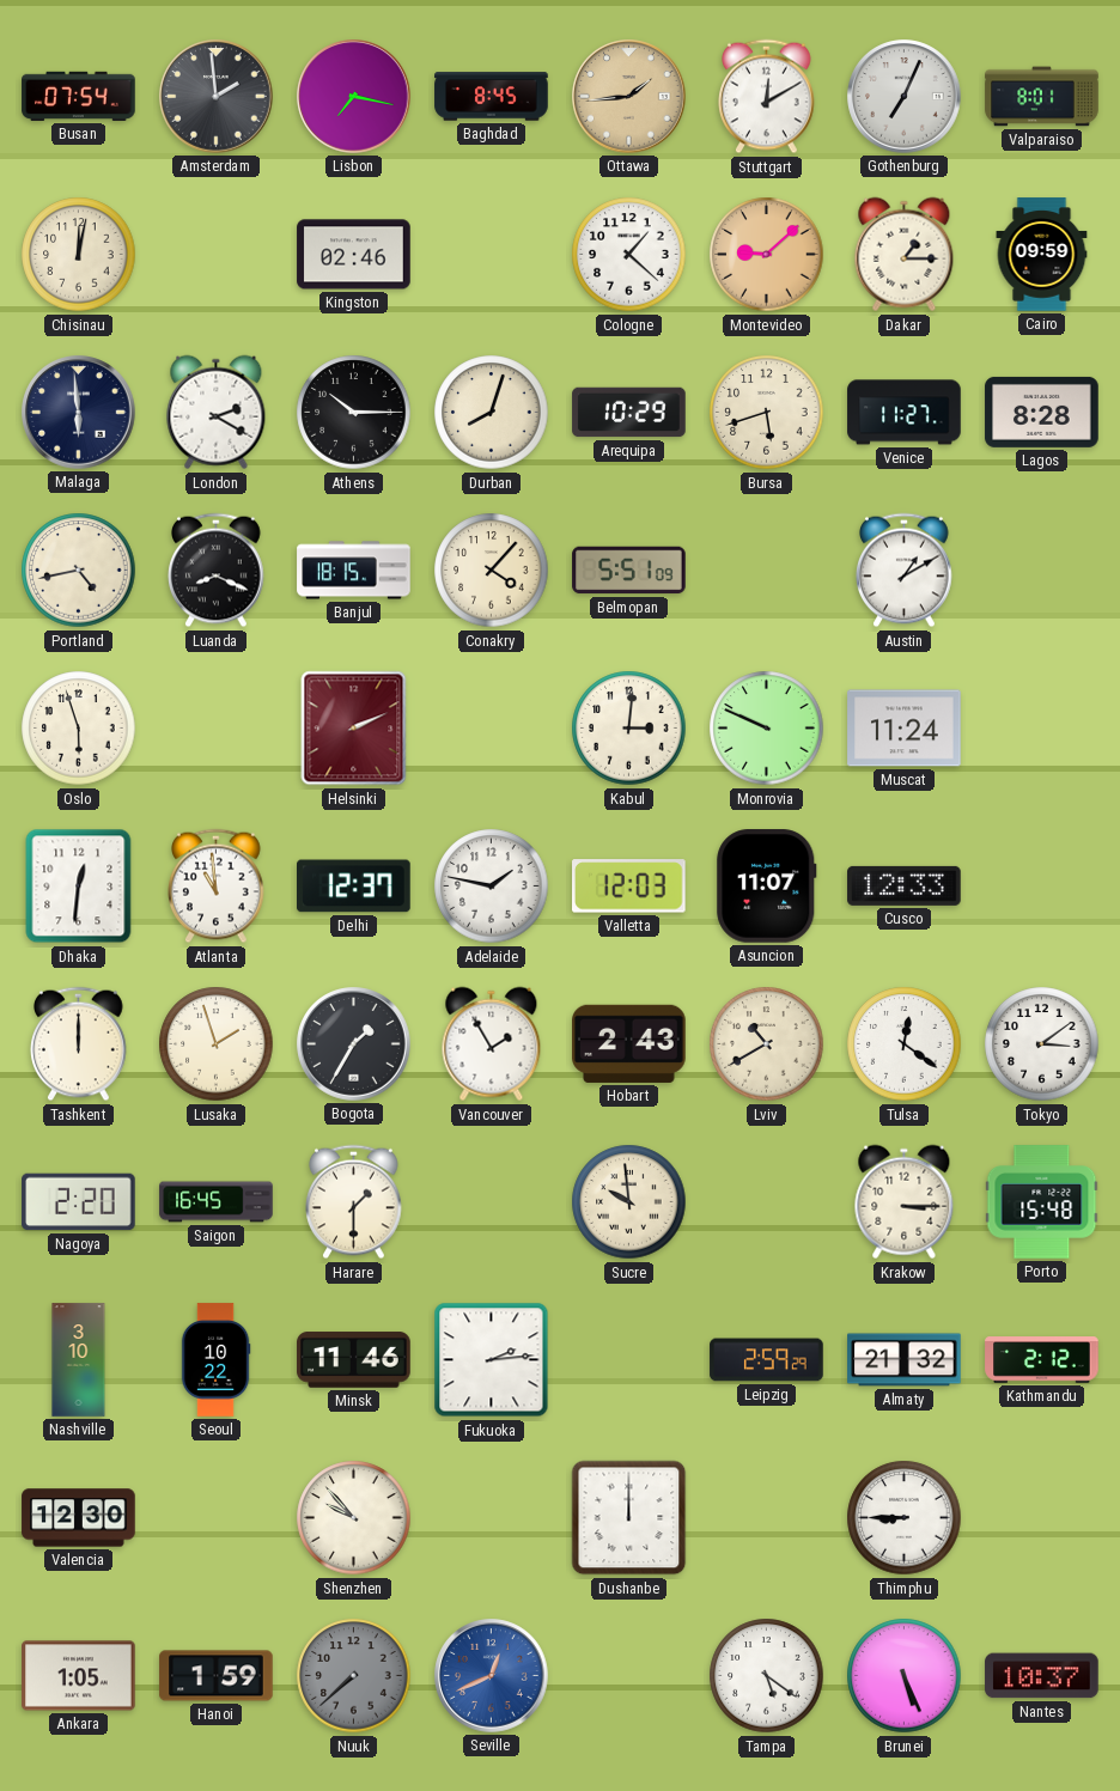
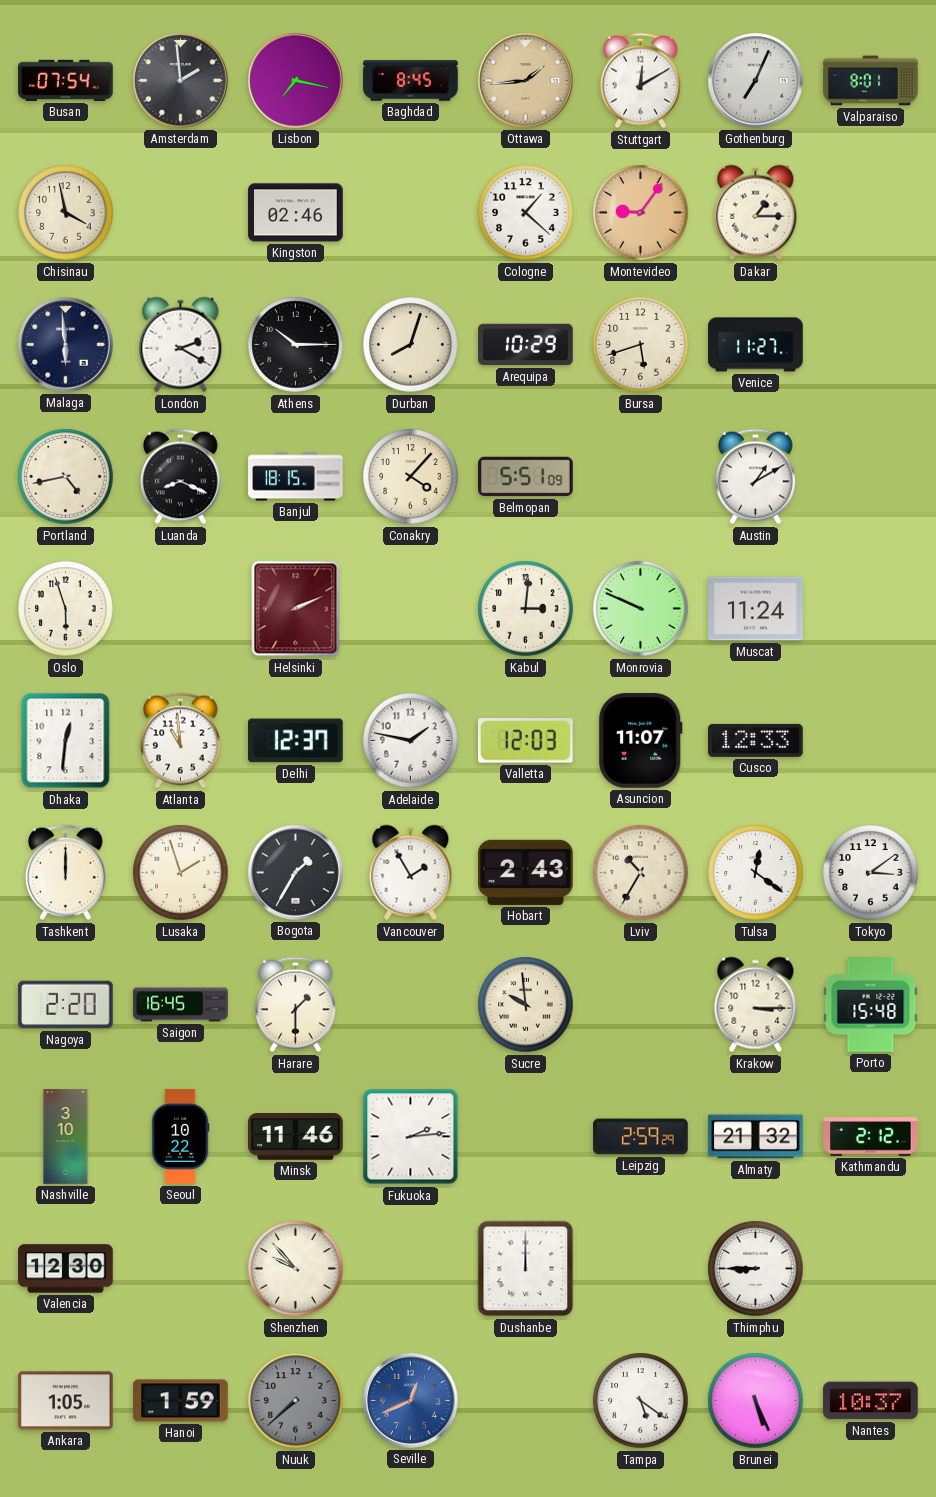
Chisinau: 12:02 -> 3:58
Montevideo: 9:08 -> 9:06
Cairo: 09:59 -> none
Lagos: 8:28 -> none
Lviv: 10:40 -> 10:35
